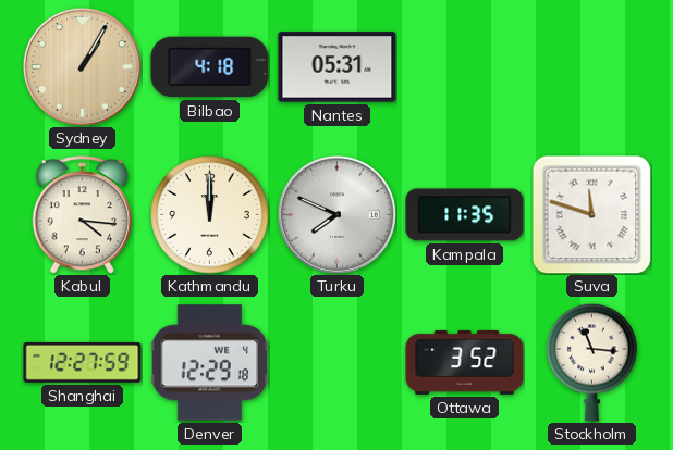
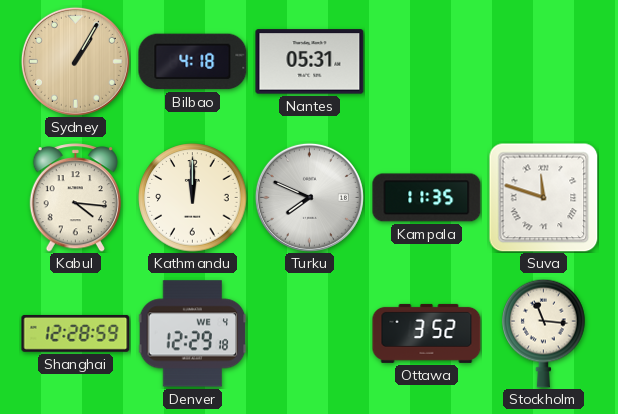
Shanghai: 12:27 -> 12:28
